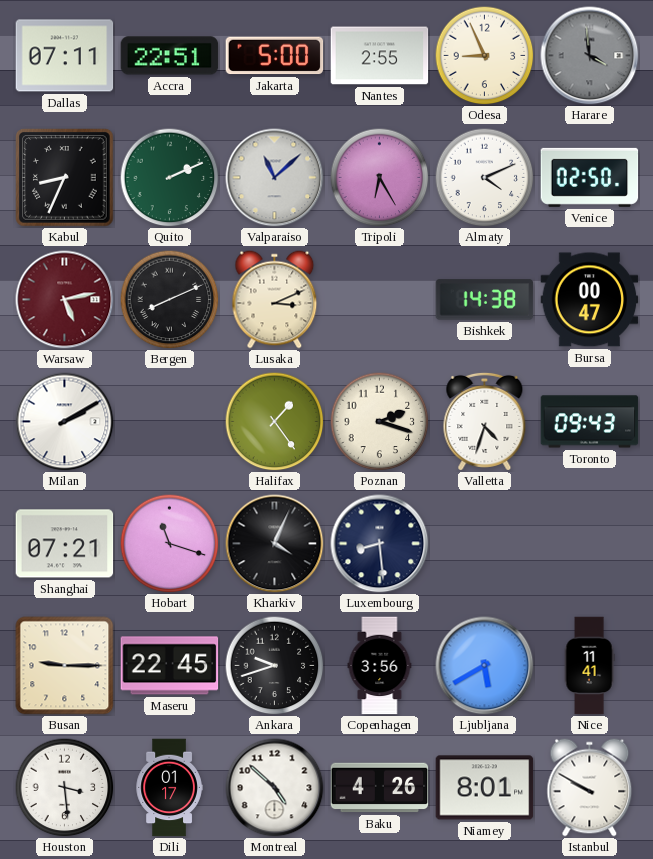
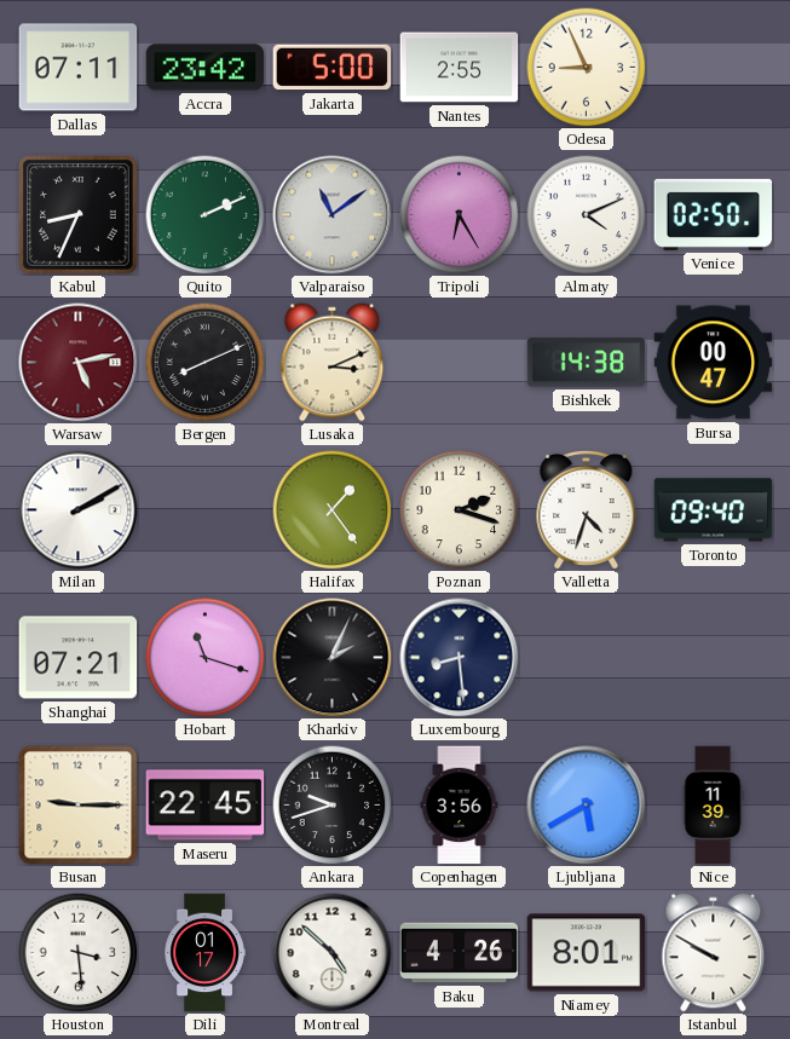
Accra: 22:51 -> 23:42
Harare: 3:59 -> none
Valparaiso: 11:08 -> 11:09
Toronto: 09:43 -> 09:40
Kharkiv: 4:04 -> 2:04
Nice: 11:41 -> 11:39
